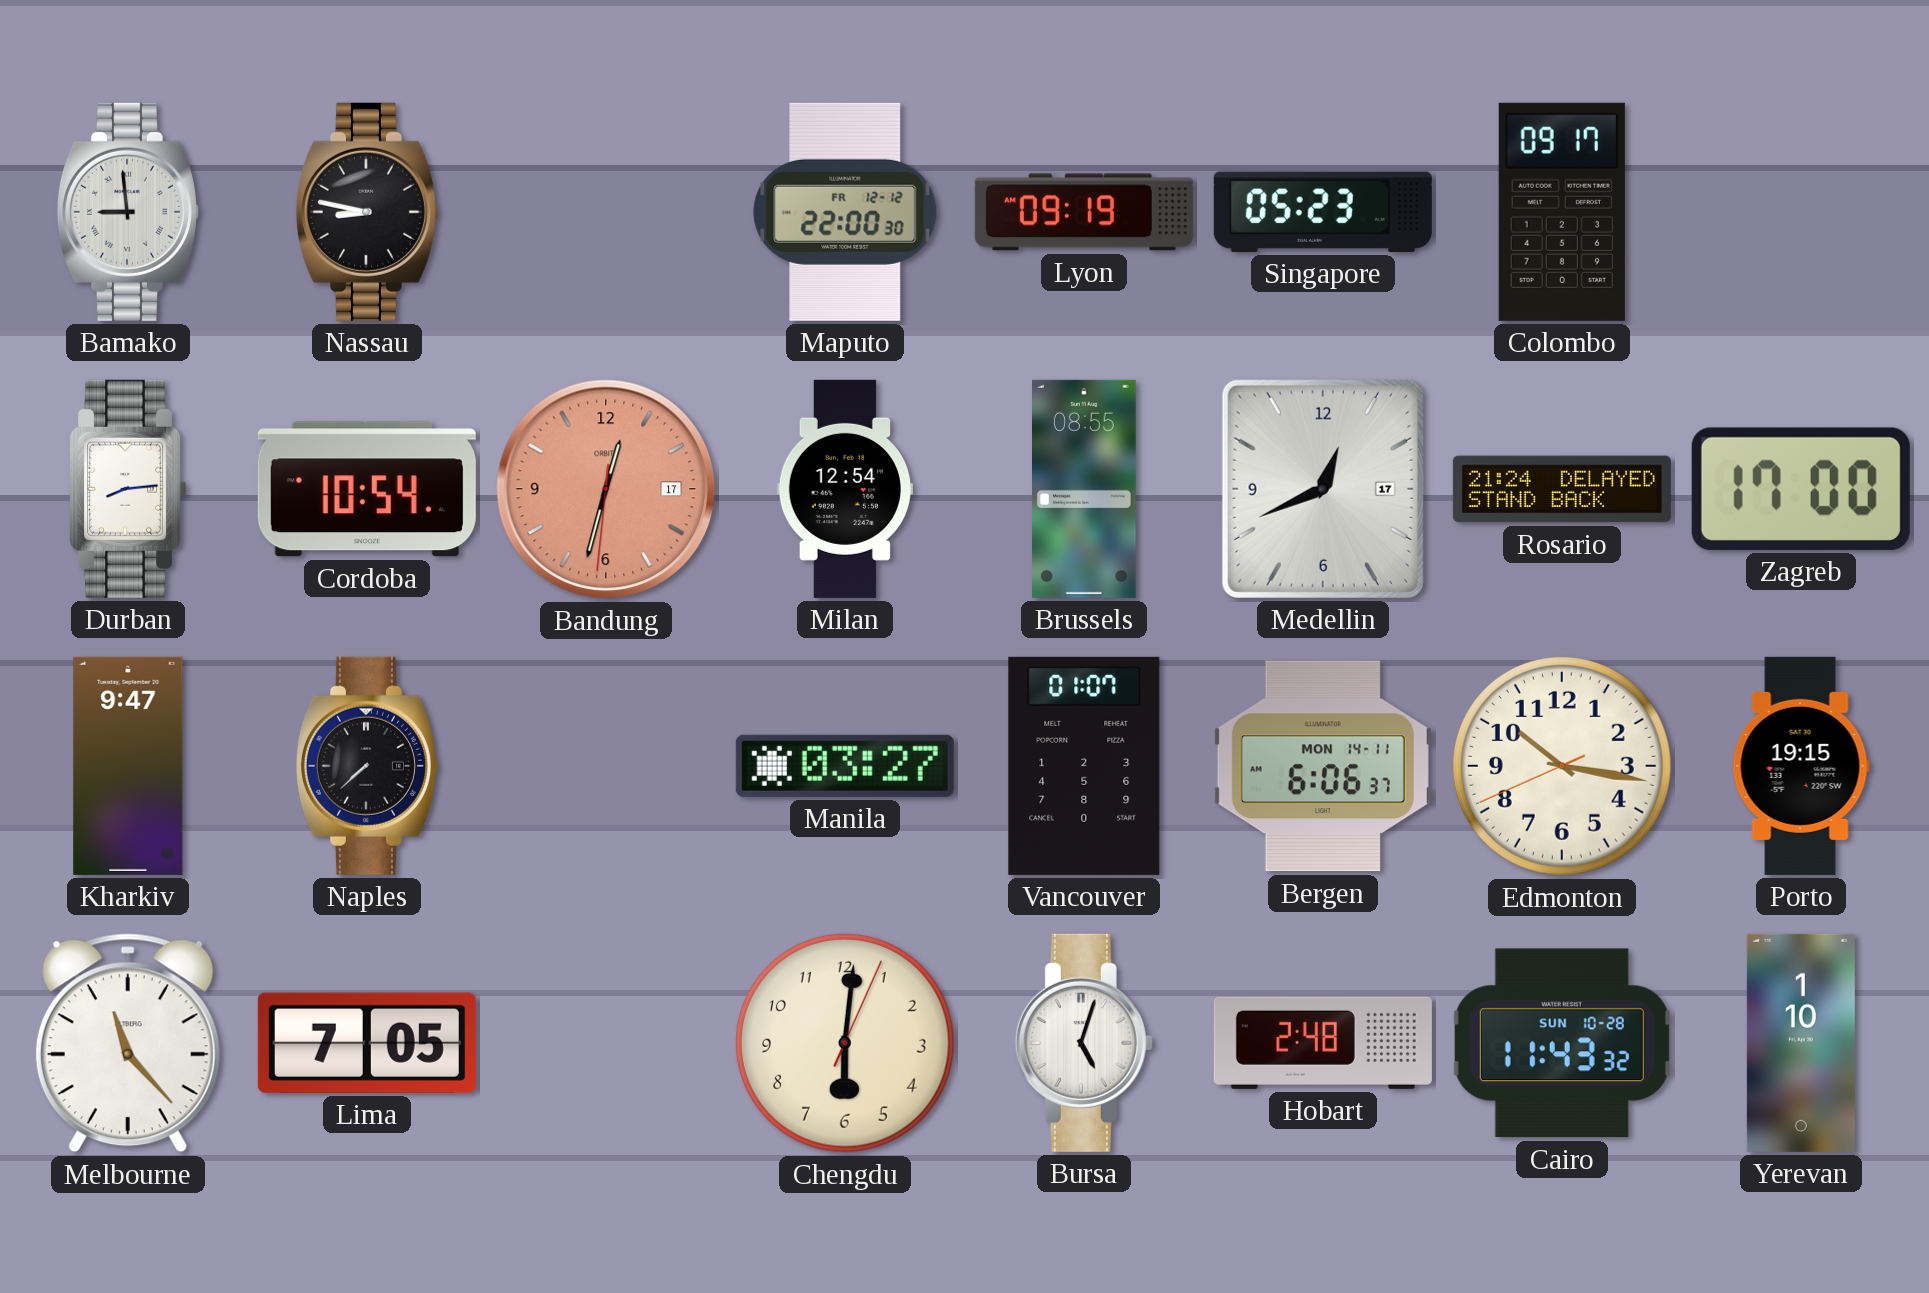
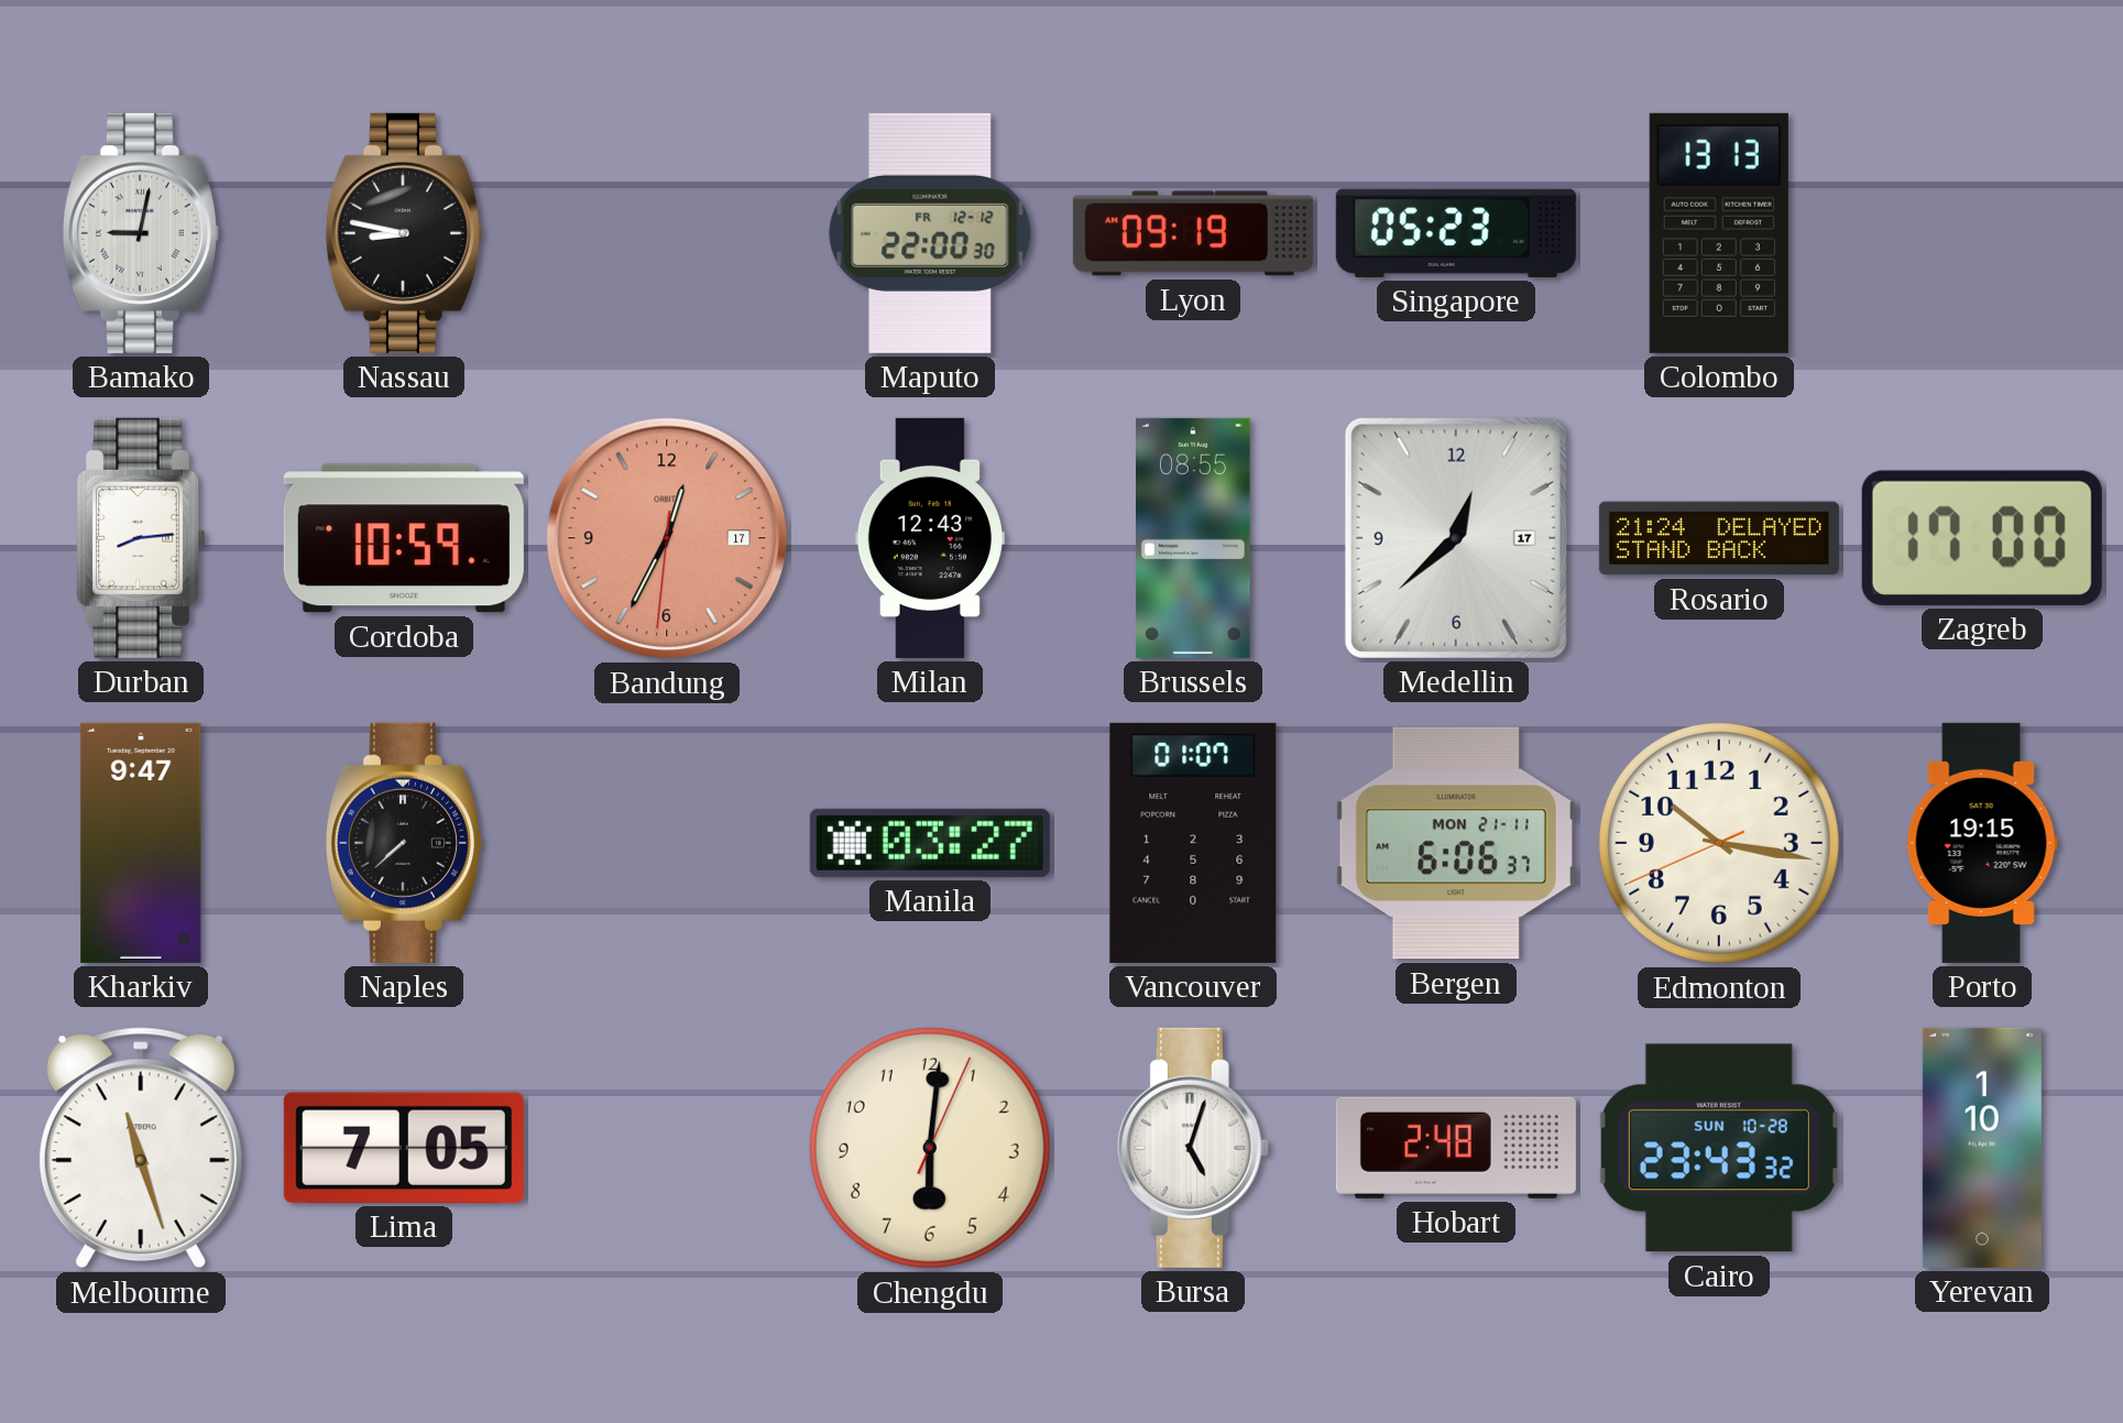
Bamako: 8:59 -> 9:02
Colombo: 09:17 -> 13:13
Cordoba: 10:54 -> 10:59
Bandung: 12:32 -> 12:34
Milan: 12:54 -> 12:43
Medellin: 12:41 -> 12:38
Bergen date: MON 14-11 -> MON 21-11
Melbourne: 11:23 -> 11:27
Cairo: 11:43 -> 23:43
